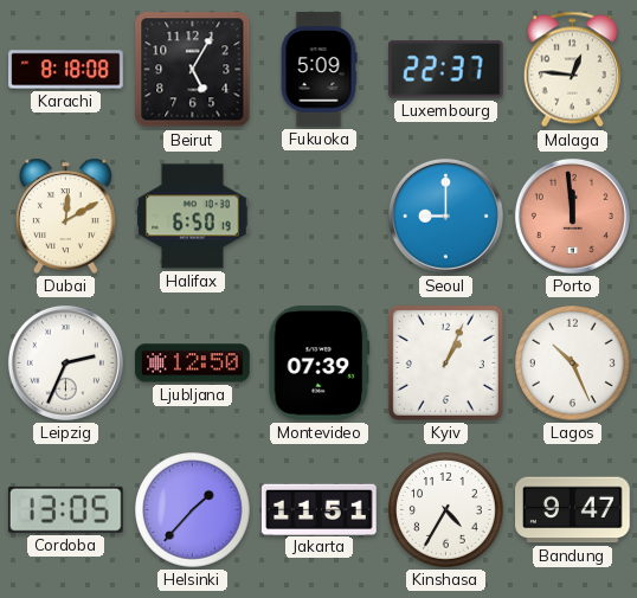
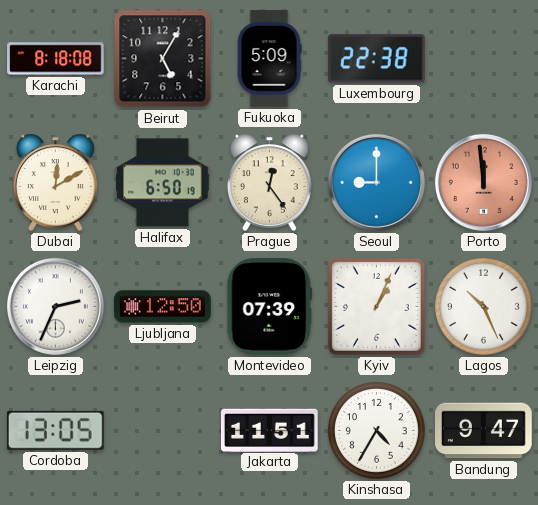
Luxembourg: 22:37 -> 22:38
Malaga: 12:46 -> none
Prague: none -> 12:24
Helsinki: 1:37 -> none
